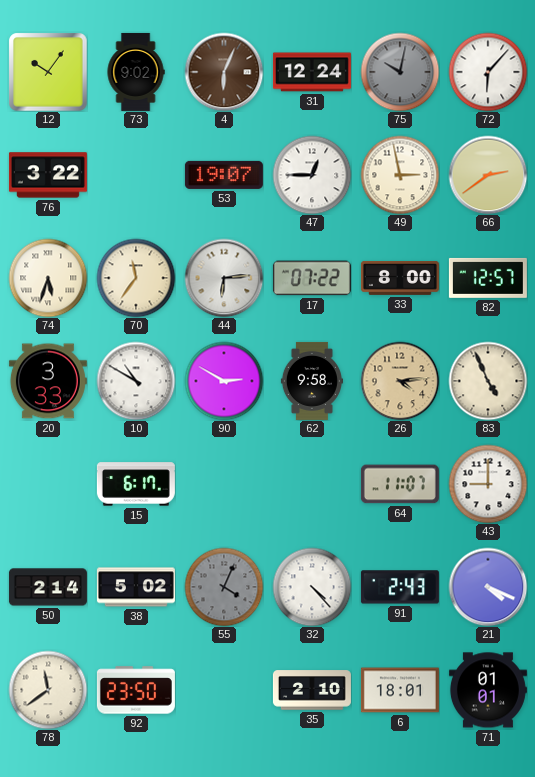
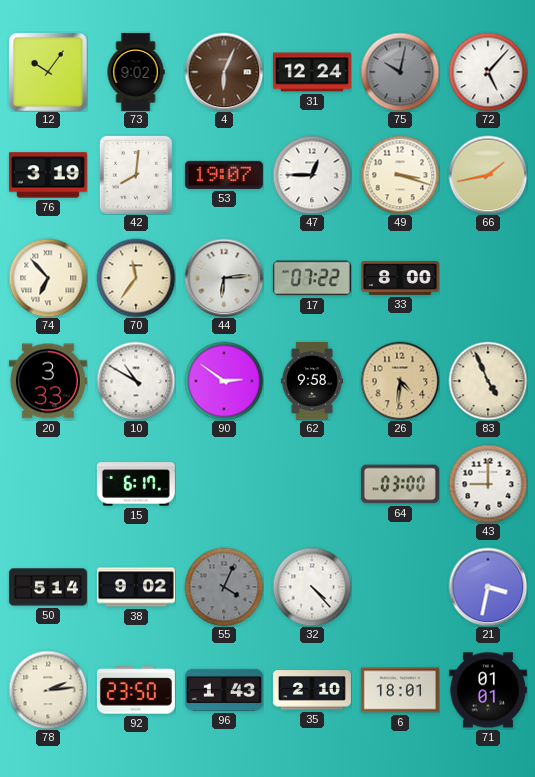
72: 6:07 -> 5:07
76: 3:22 -> 3:19
42: none -> 8:01
49: 2:58 -> 3:18
66: 2:39 -> 1:43
74: 5:33 -> 6:53
82: 12:57 -> none
90: 2:50 -> 2:51
26: 4:14 -> 4:31
64: 11:07 -> 03:00
50: 2:14 -> 5:14
38: 5:02 -> 9:02
91: 2:43 -> none
21: 4:19 -> 3:32
78: 11:39 -> 2:14
96: none -> 1:43
